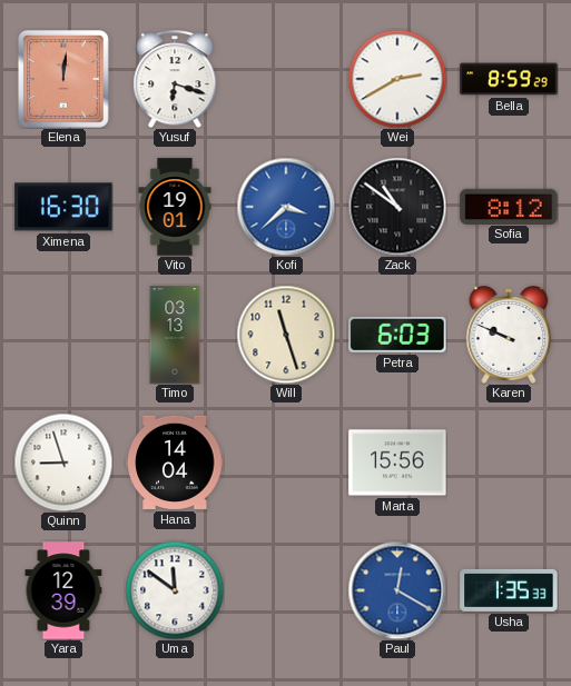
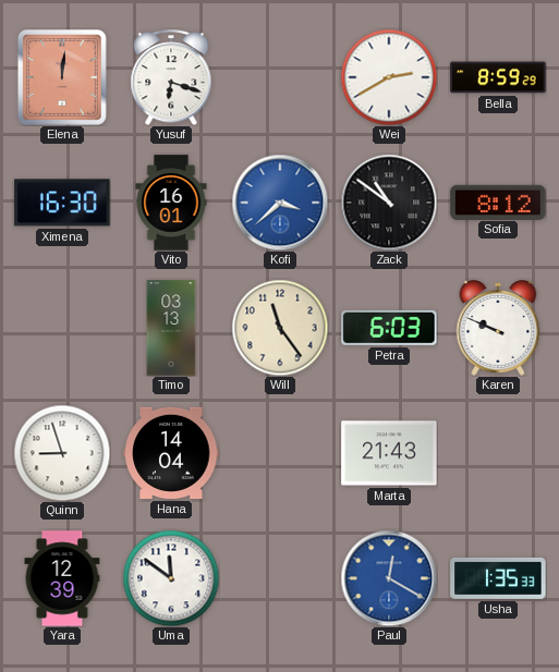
Vito: 19:01 -> 16:01
Will: 11:27 -> 11:24
Marta: 15:56 -> 21:43
